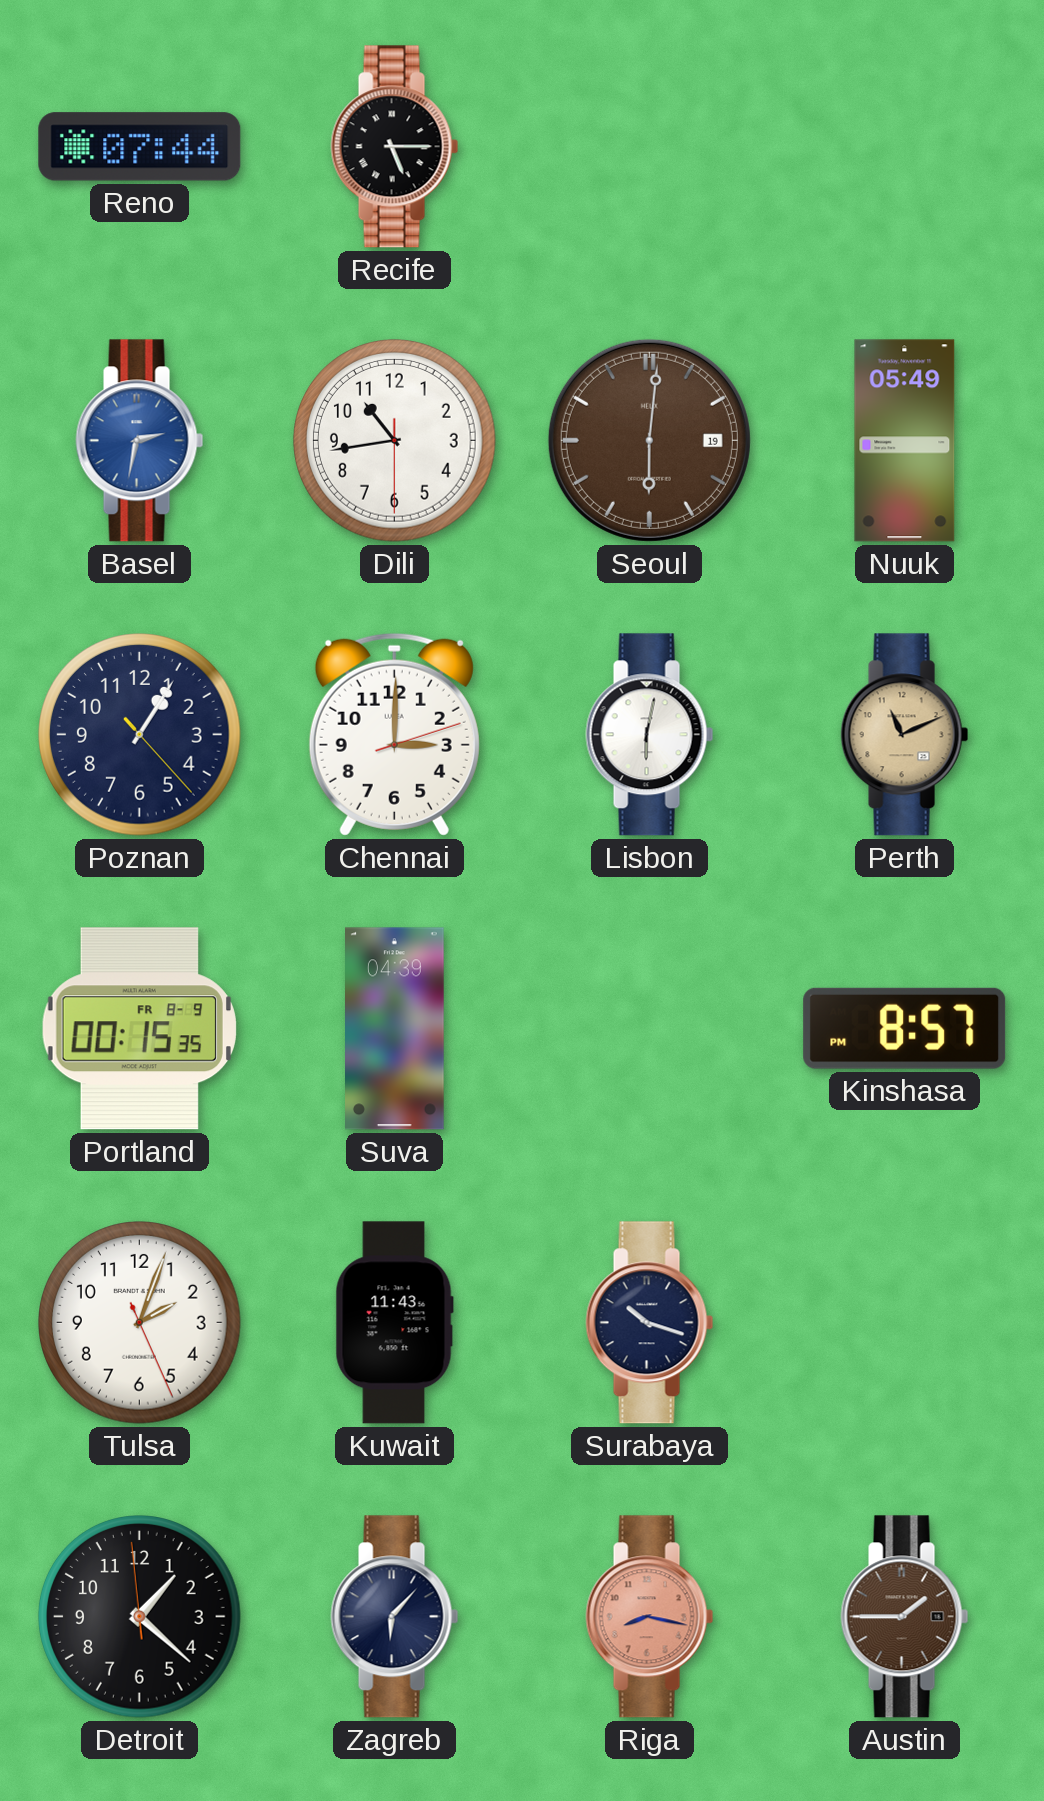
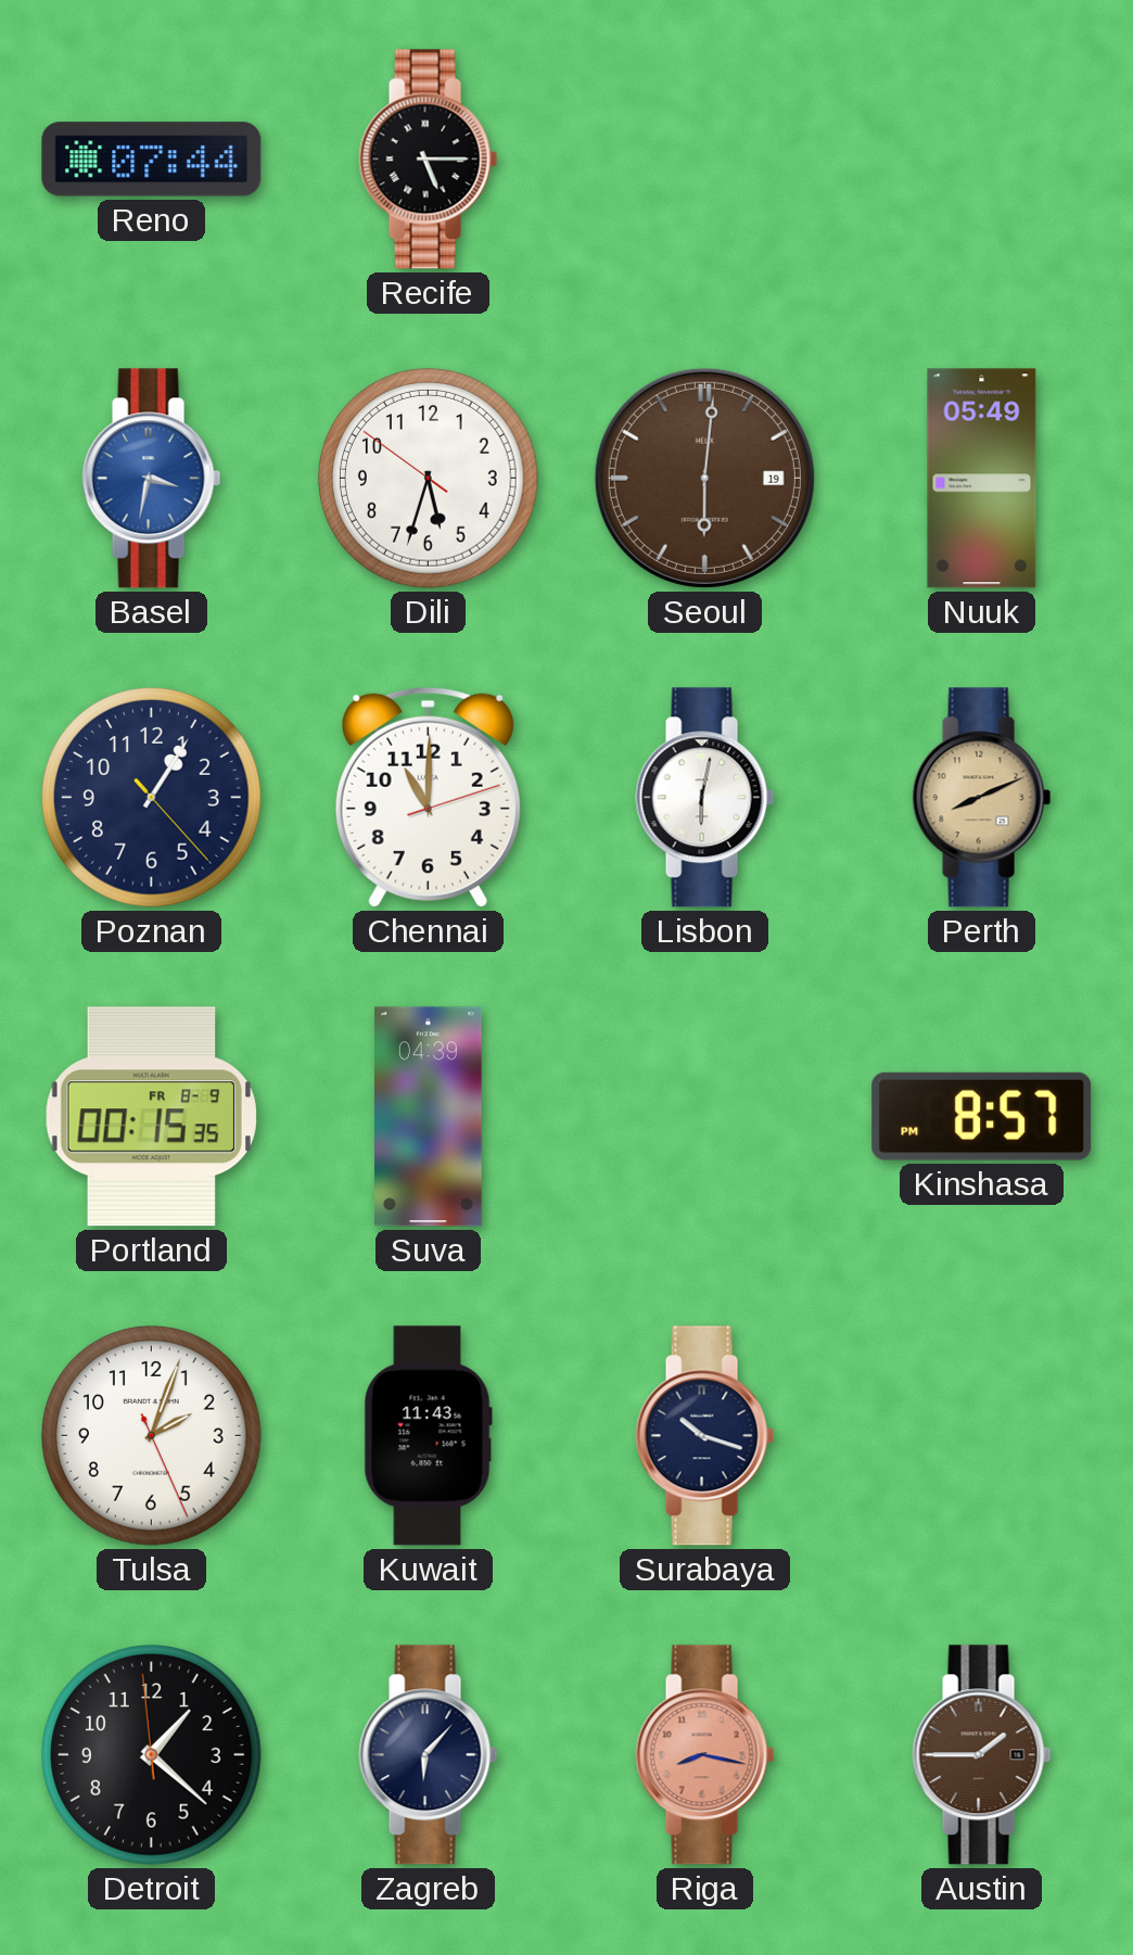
Basel: 2:32 -> 3:32
Dili: 10:43 -> 5:32
Chennai: 3:00 -> 11:00
Perth: 11:11 -> 8:11
